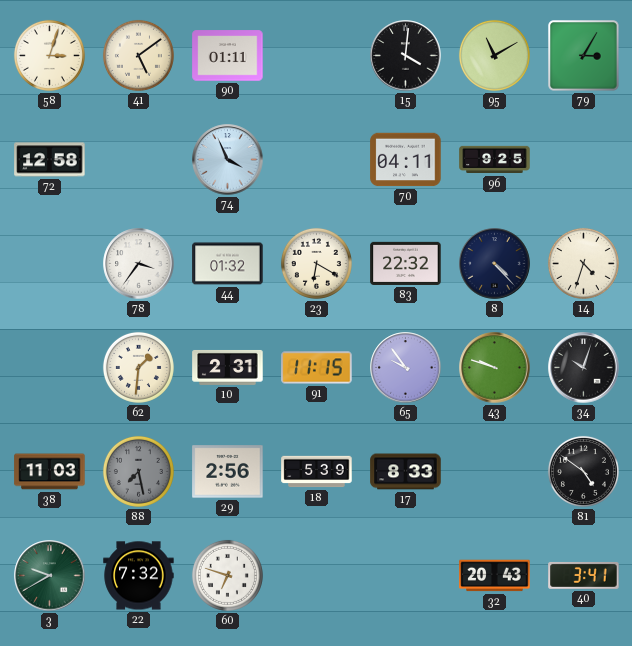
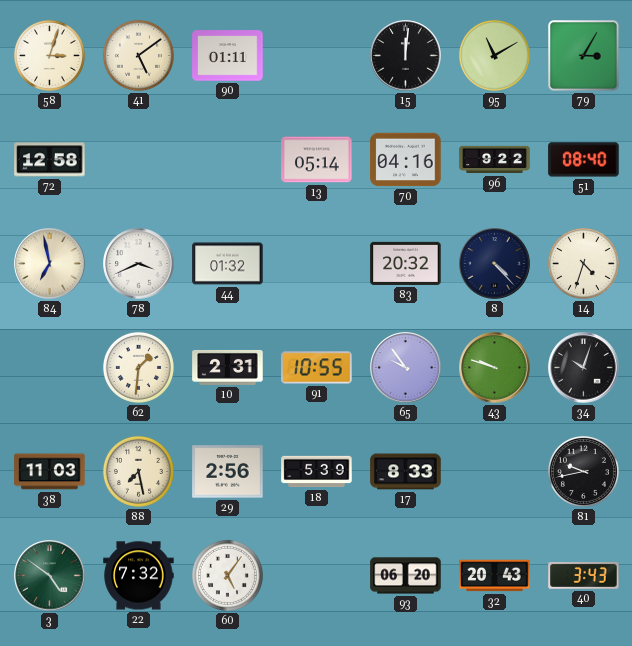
15: 4:01 -> 12:01
74: 3:56 -> none
13: none -> 05:14
70: 04:11 -> 04:16
96: 9:25 -> 9:22
51: none -> 08:40
84: none -> 6:58
78: 3:36 -> 3:41
23: 6:20 -> none
83: 22:32 -> 20:32
91: 11:15 -> 10:55
88 dial: grey -> cream
81: 4:51 -> 9:43
3: 9:40 -> 4:51
60: 6:48 -> 5:06
93: none -> 06:20
40: 3:41 -> 3:43
